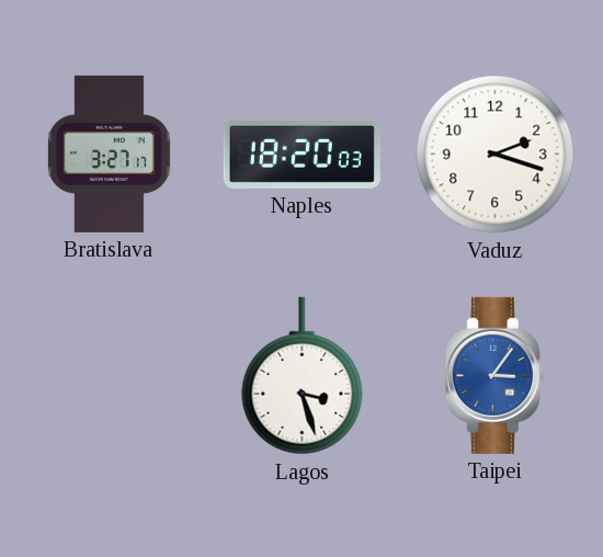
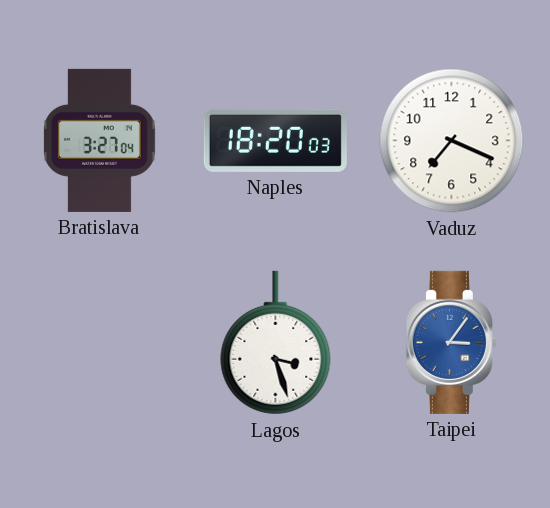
Bratislava: 3:27:17 -> 3:27:04
Vaduz: 2:18 -> 7:19
